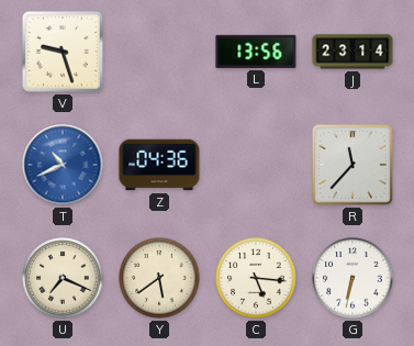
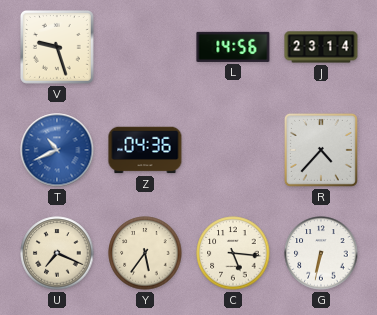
L: 13:56 -> 14:56
R: 11:37 -> 4:37
Y: 5:39 -> 5:36
